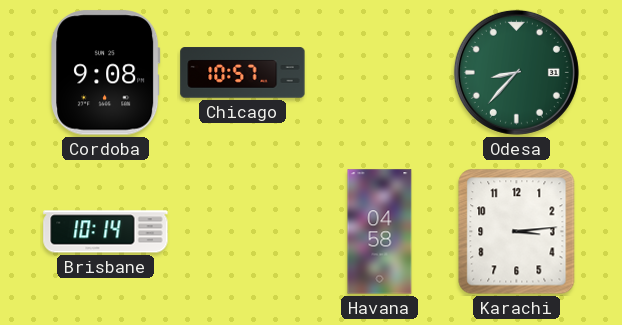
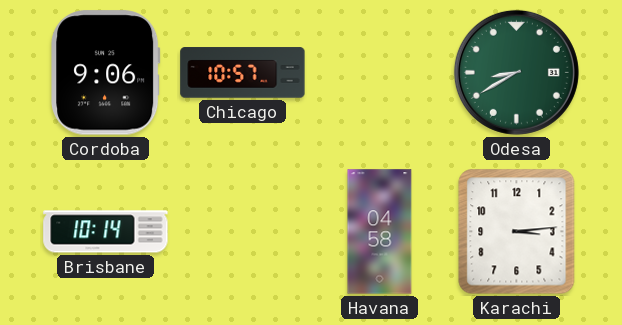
Cordoba: 9:08 -> 9:06
Odesa: 8:37 -> 8:40
